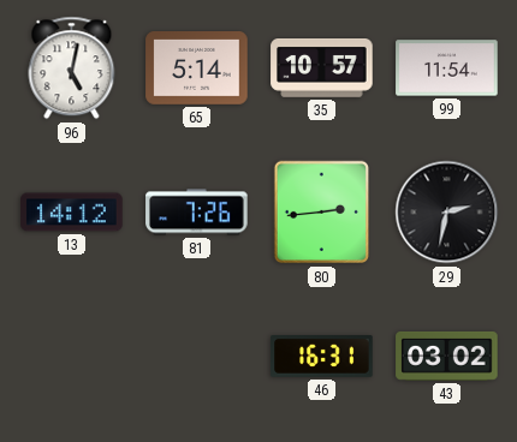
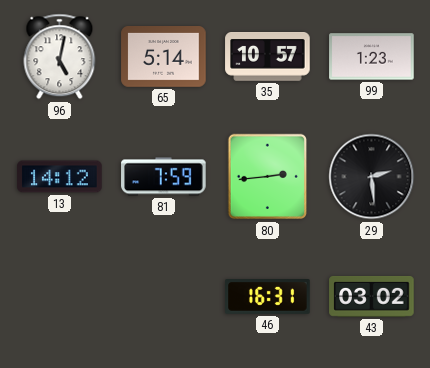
99: 11:54 -> 1:23
81: 7:26 -> 7:59
29: 2:32 -> 2:29
